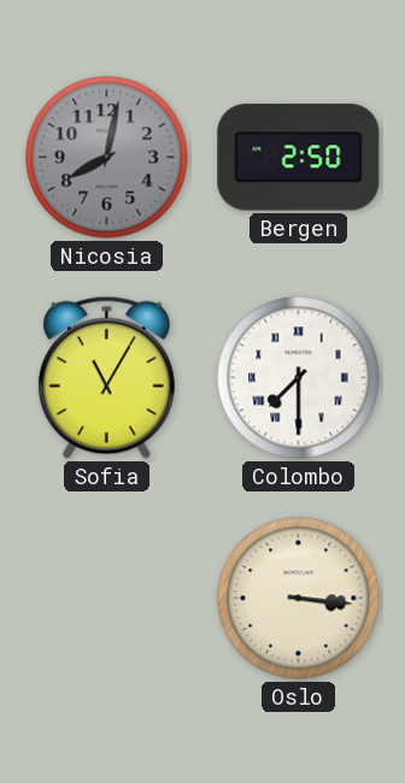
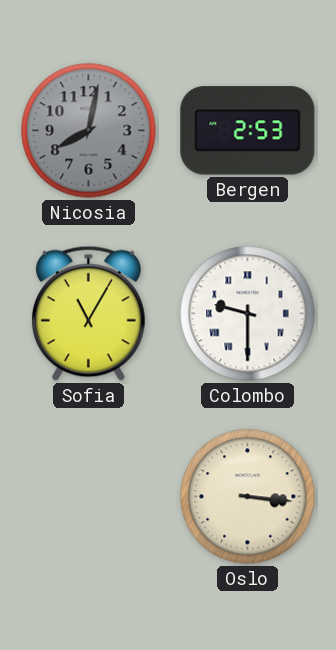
Bergen: 2:50 -> 2:53
Colombo: 7:30 -> 9:30
